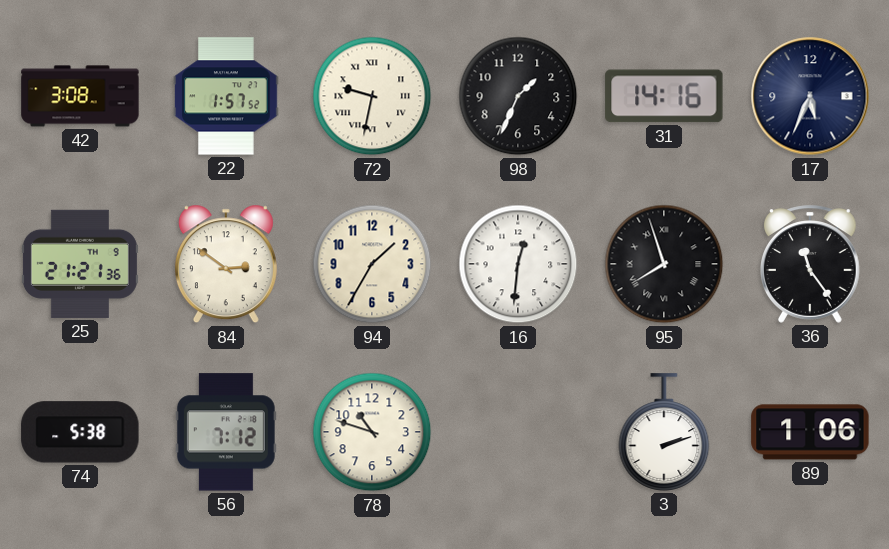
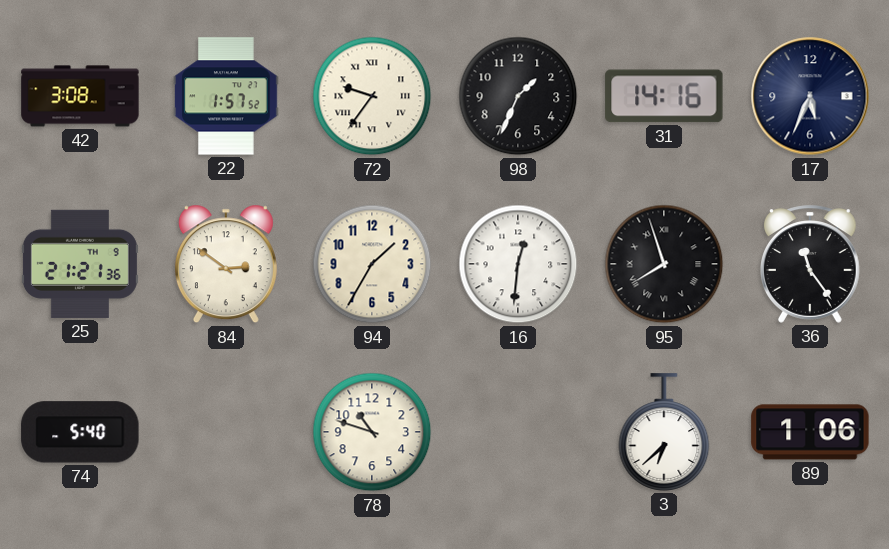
72: 9:32 -> 9:36
74: 5:38 -> 5:40
56: 7:12 -> none
3: 2:12 -> 6:38
